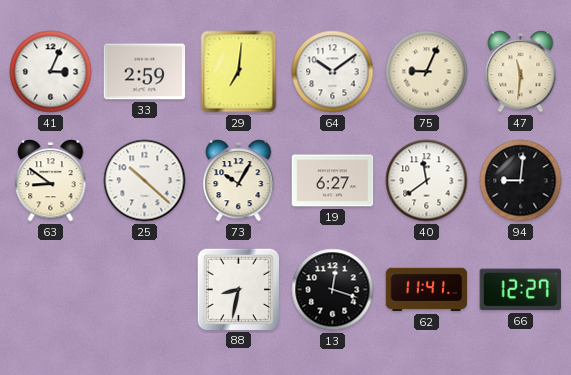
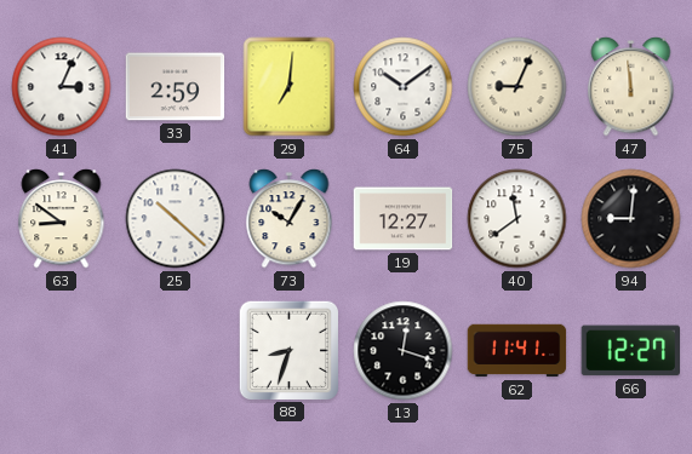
47: 11:31 -> 11:59
19: 6:27 -> 12:27
88: 8:32 -> 8:33
